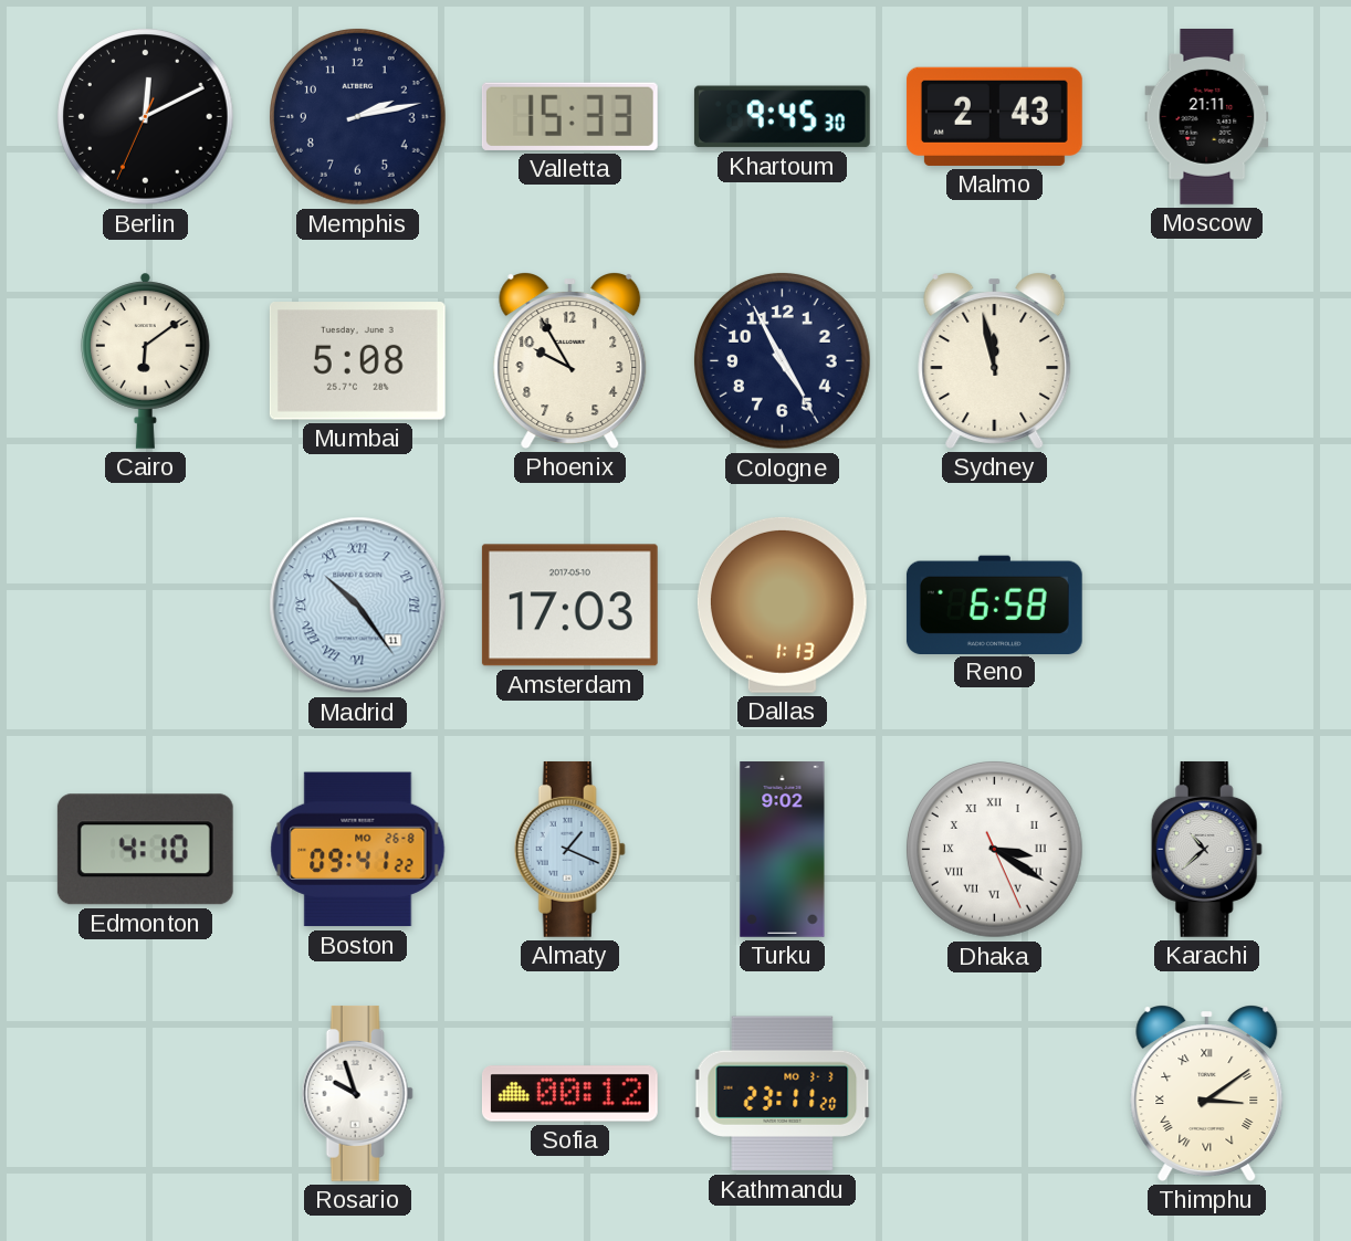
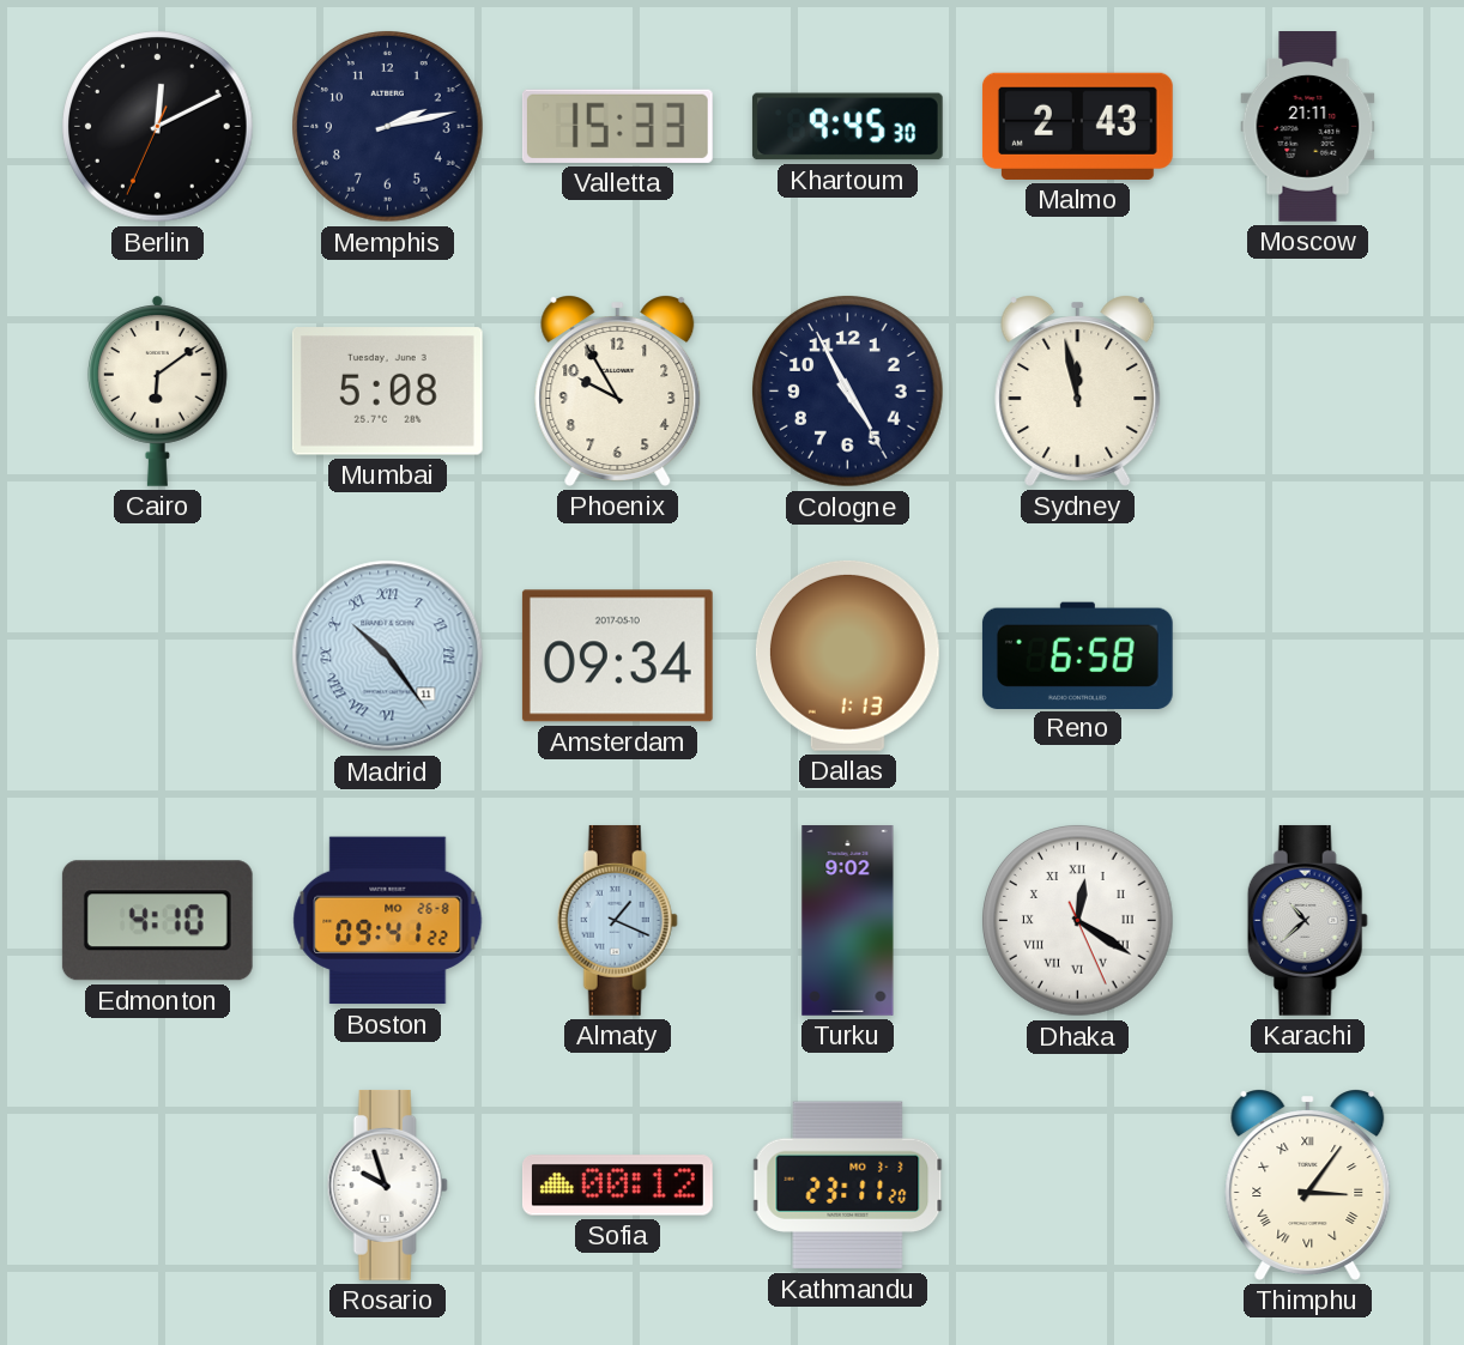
Amsterdam: 17:03 -> 09:34
Dhaka: 3:20 -> 12:20
Thimphu: 3:09 -> 3:06
